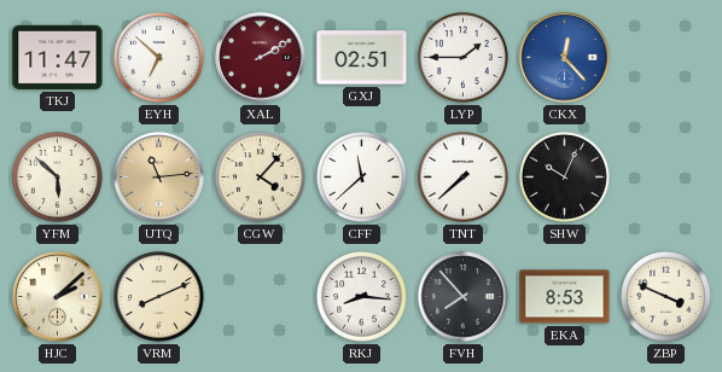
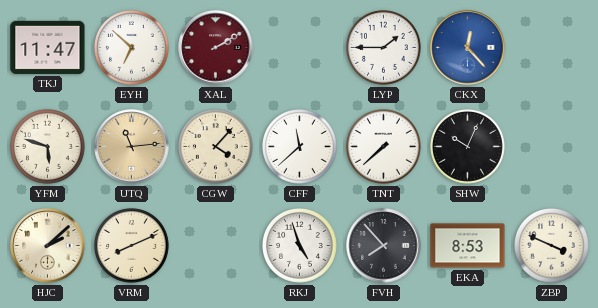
GXJ: 02:51 -> none
YFM: 5:52 -> 5:48
RKJ: 8:16 -> 4:57
